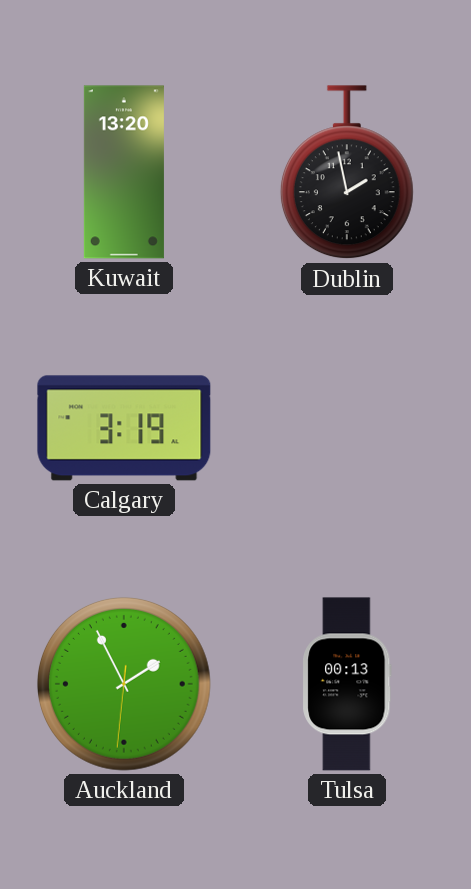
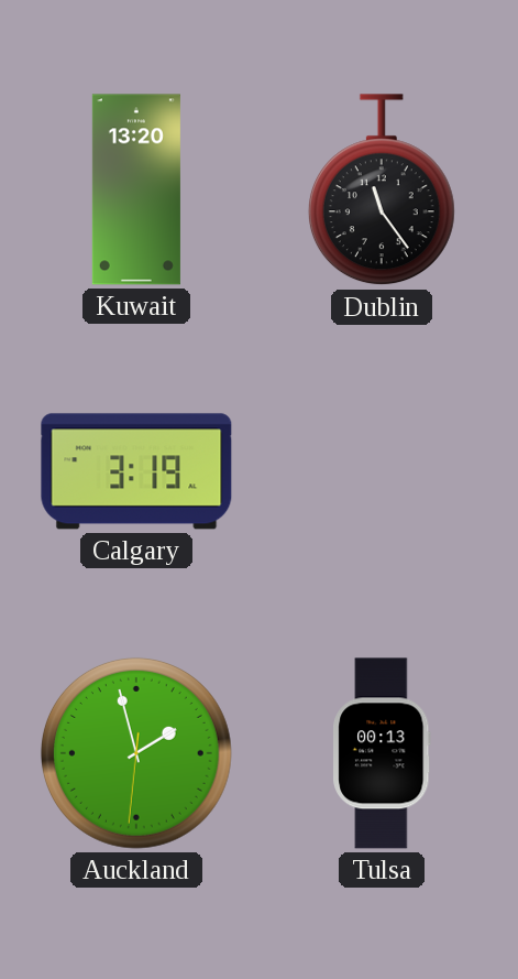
Dublin: 1:58 -> 11:24
Auckland: 1:55 -> 1:57
